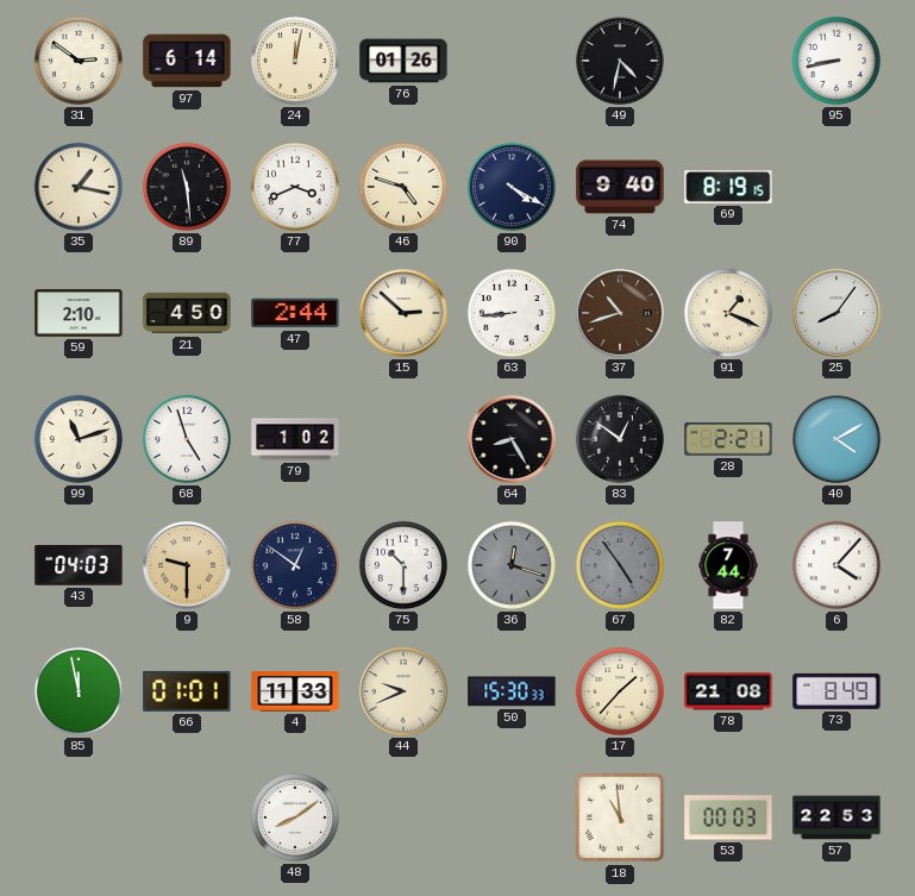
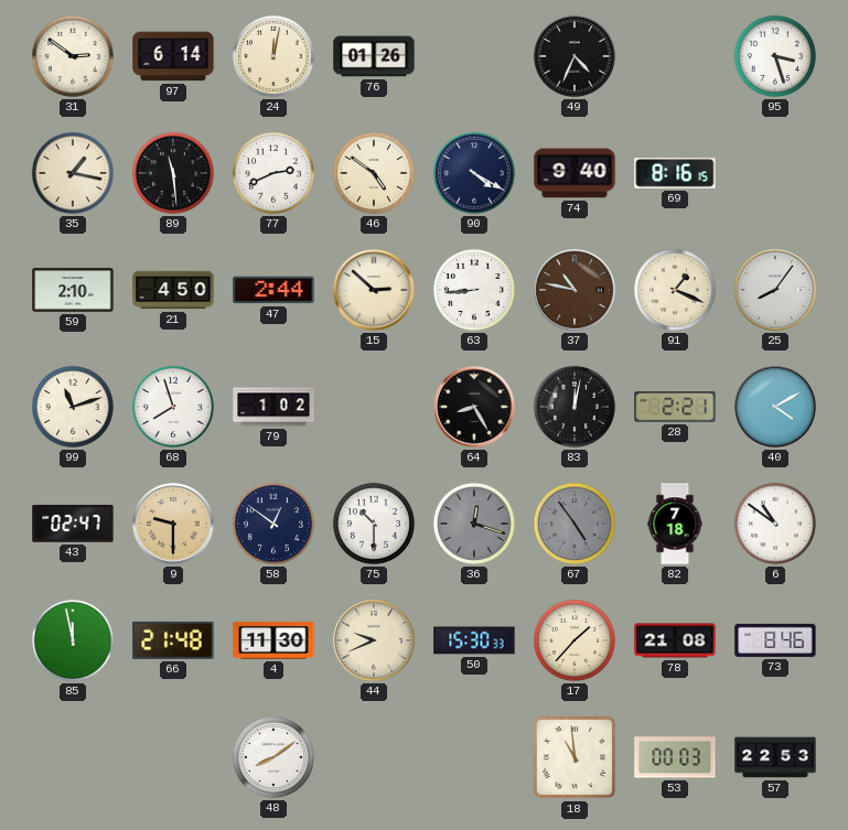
49: 4:32 -> 4:34
95: 8:43 -> 3:27
77: 3:41 -> 2:41
46: 4:48 -> 4:51
69: 8:19 -> 8:16
37: 10:42 -> 10:47
68: 4:57 -> 7:57
83: 12:51 -> 12:02
43: 04:03 -> 02:47
82: 7:44 -> 7:18
6: 4:07 -> 10:51
66: 01:01 -> 21:48
4: 11:33 -> 11:30
73: 8:49 -> 8:46
